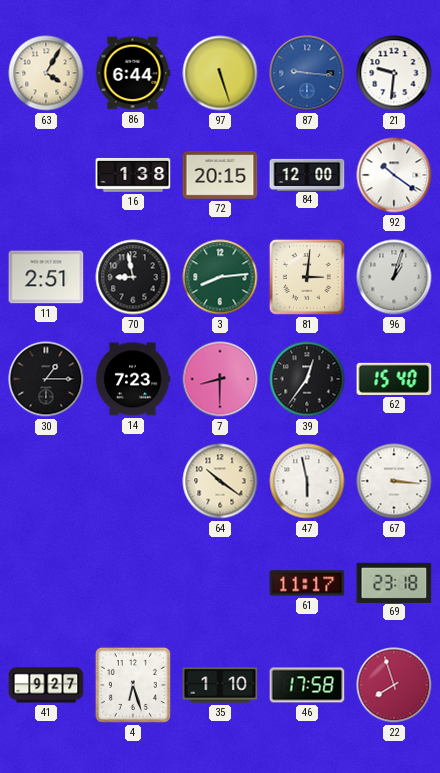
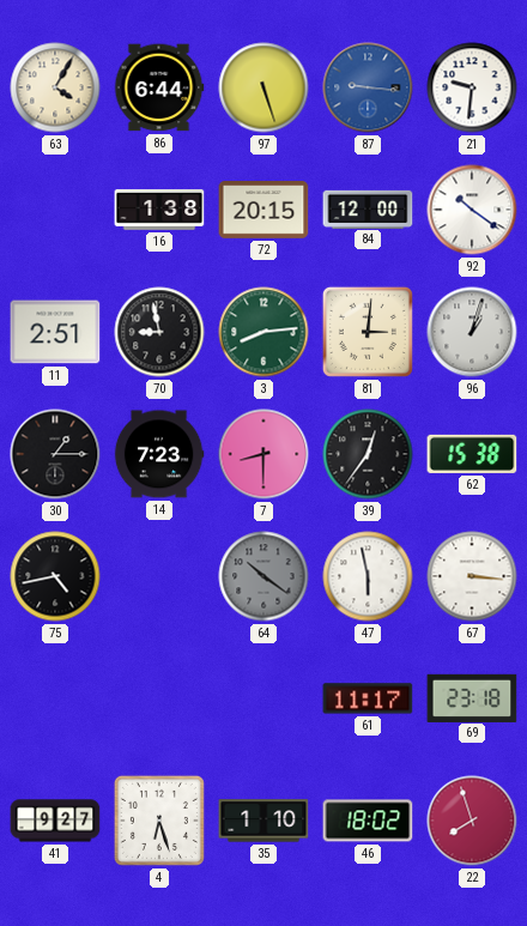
62: 15:40 -> 15:38
75: none -> 4:43
64 dial: cream -> grey
46: 17:58 -> 18:02
